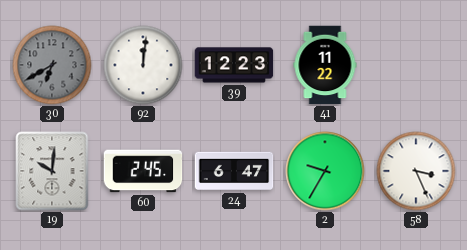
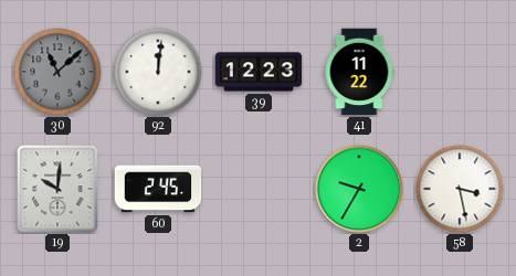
30: 6:40 -> 11:08
24: 6:47 -> none
58: 3:26 -> 3:28
